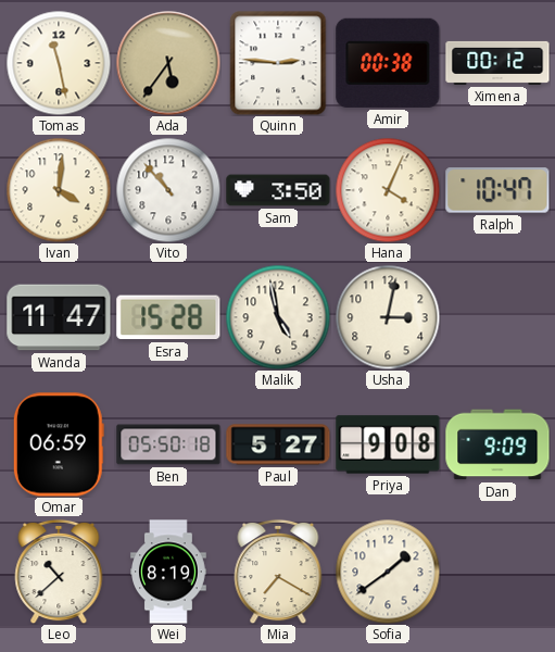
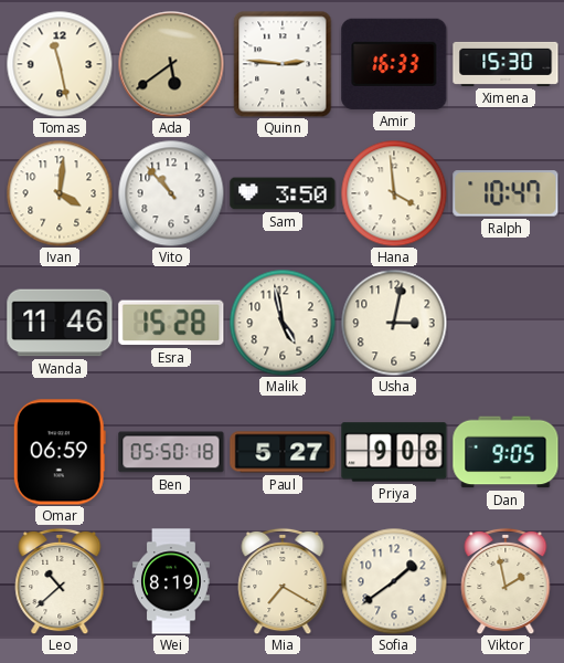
Ada: 5:36 -> 5:39
Amir: 00:38 -> 16:33
Ximena: 00:12 -> 15:30
Hana: 4:04 -> 3:59
Wanda: 11:47 -> 11:46
Dan: 9:09 -> 9:05
Viktor: none -> 1:58
